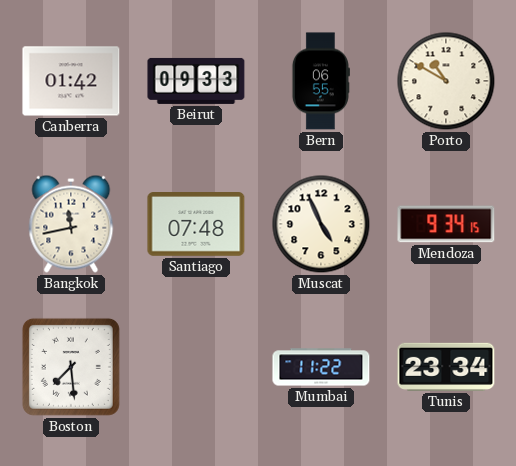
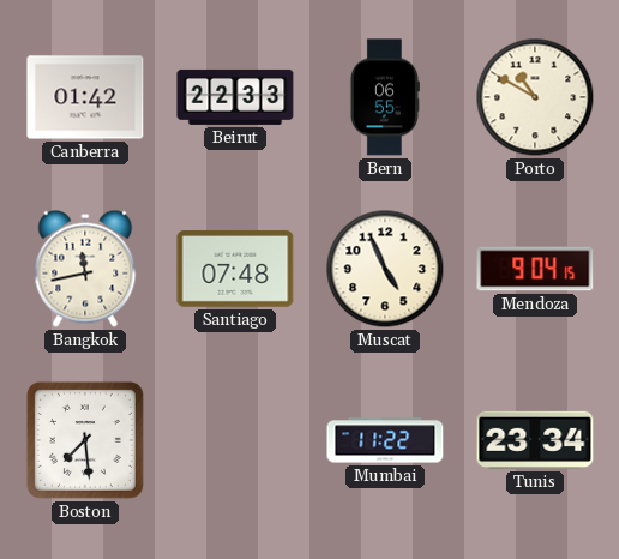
Beirut: 09:33 -> 22:33
Mendoza: 9:34 -> 9:04
